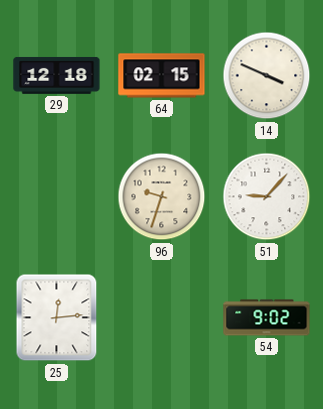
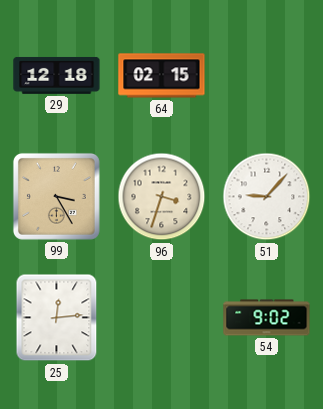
14: 3:49 -> none
99: none -> 3:25
96: 9:33 -> 3:33
